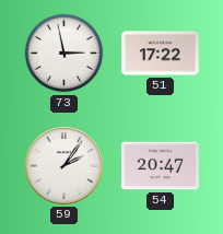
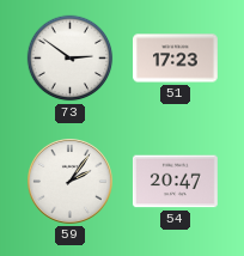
73: 2:58 -> 2:51
51: 17:22 -> 17:23
